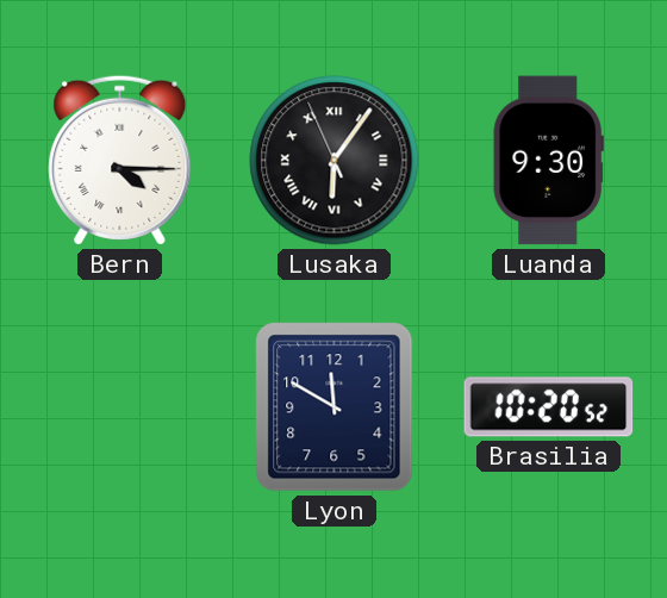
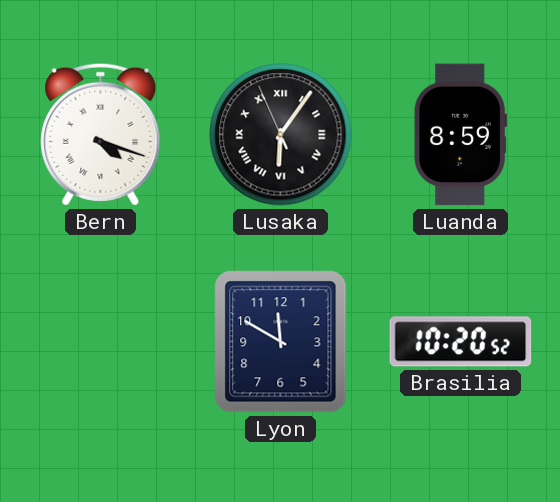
Bern: 4:15 -> 4:18
Luanda: 9:30 -> 8:59
